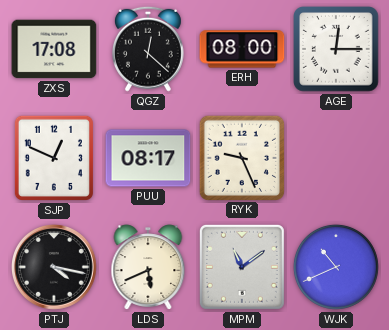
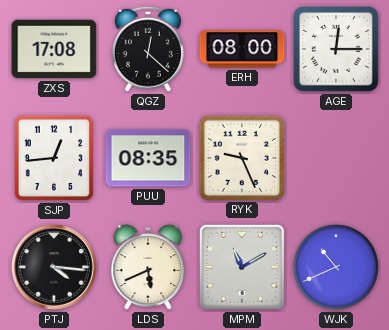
SJP: 12:49 -> 12:44
PUU: 08:17 -> 08:35
PTJ: 4:17 -> 4:16
MPM: 11:09 -> 11:10
